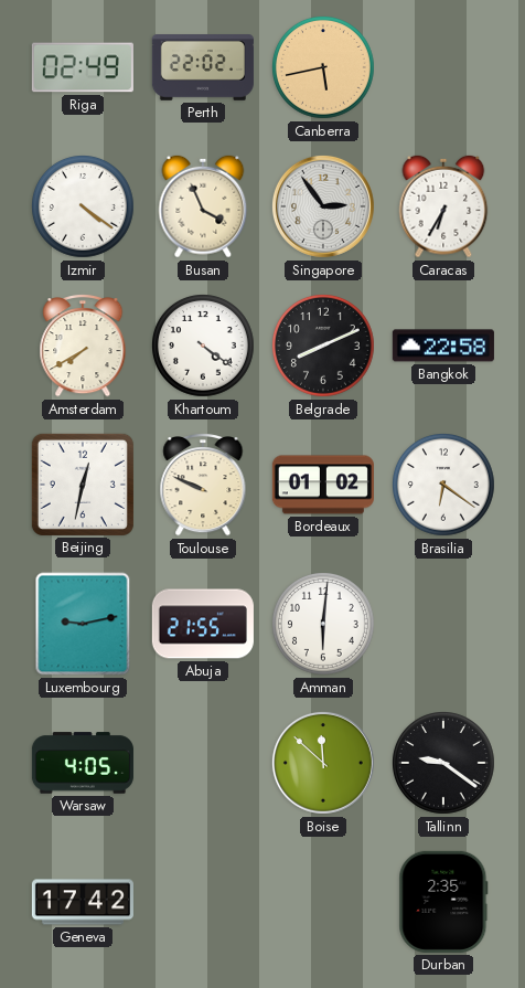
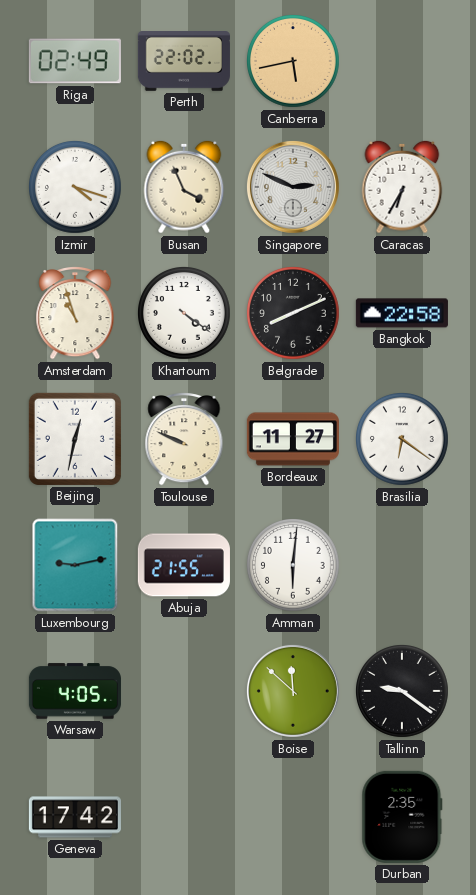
Izmir: 4:21 -> 4:18
Singapore: 2:54 -> 2:49
Amsterdam: 7:40 -> 10:57
Bordeaux: 01:02 -> 11:27
